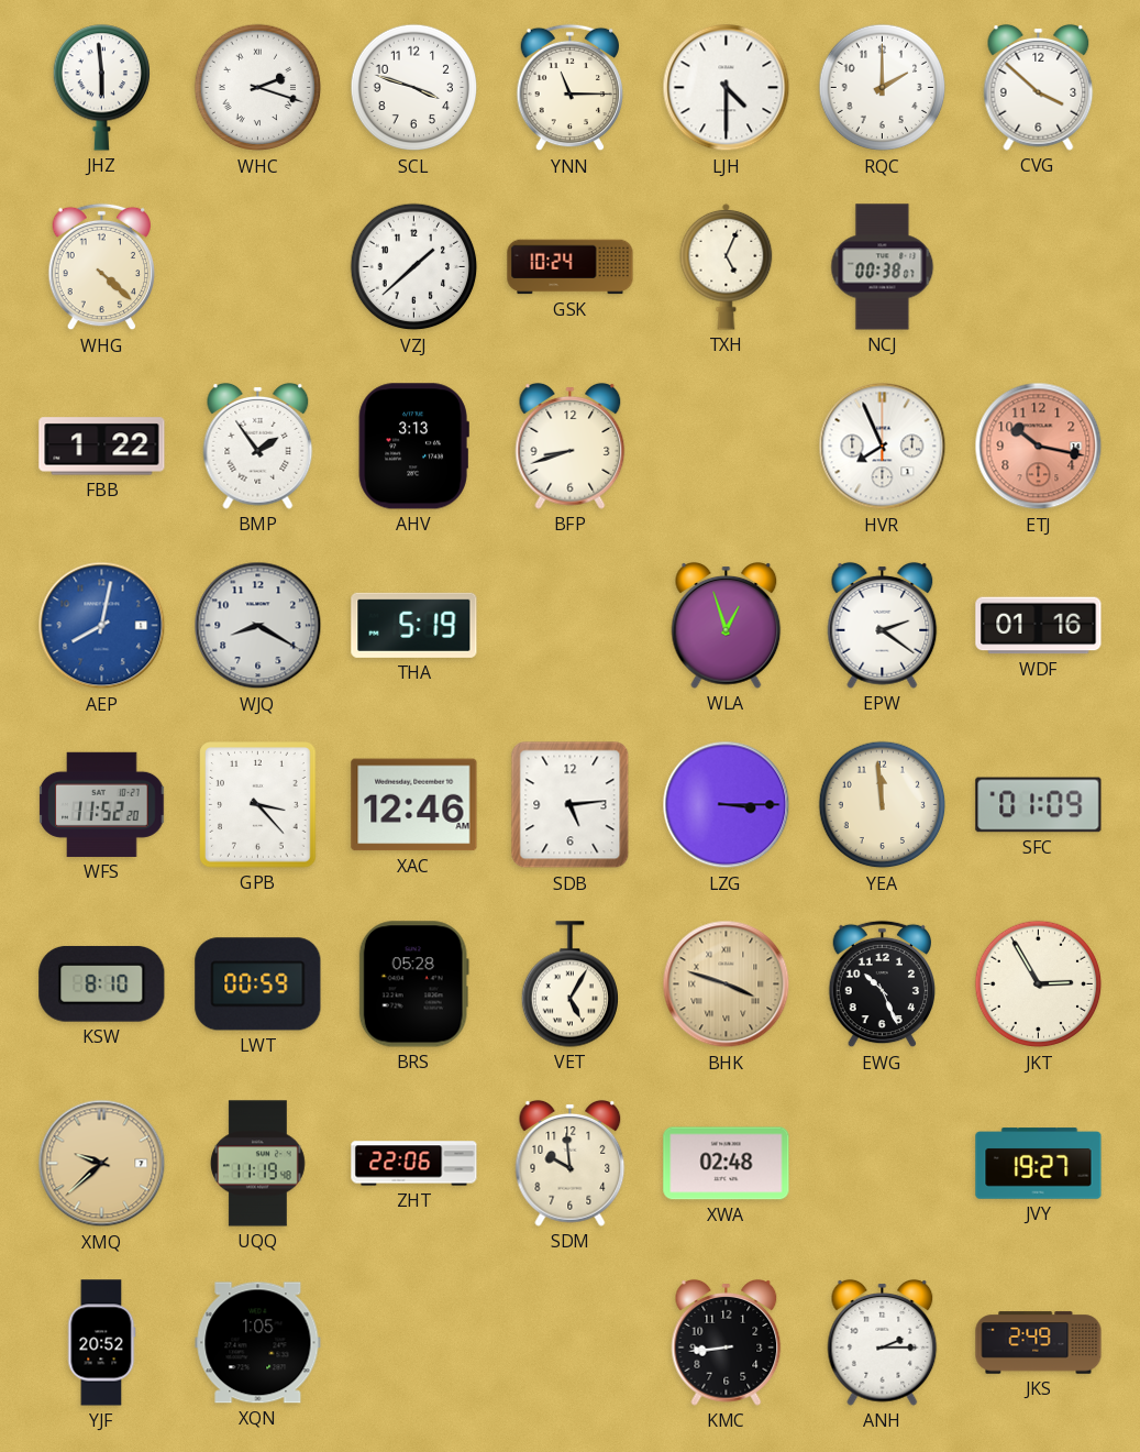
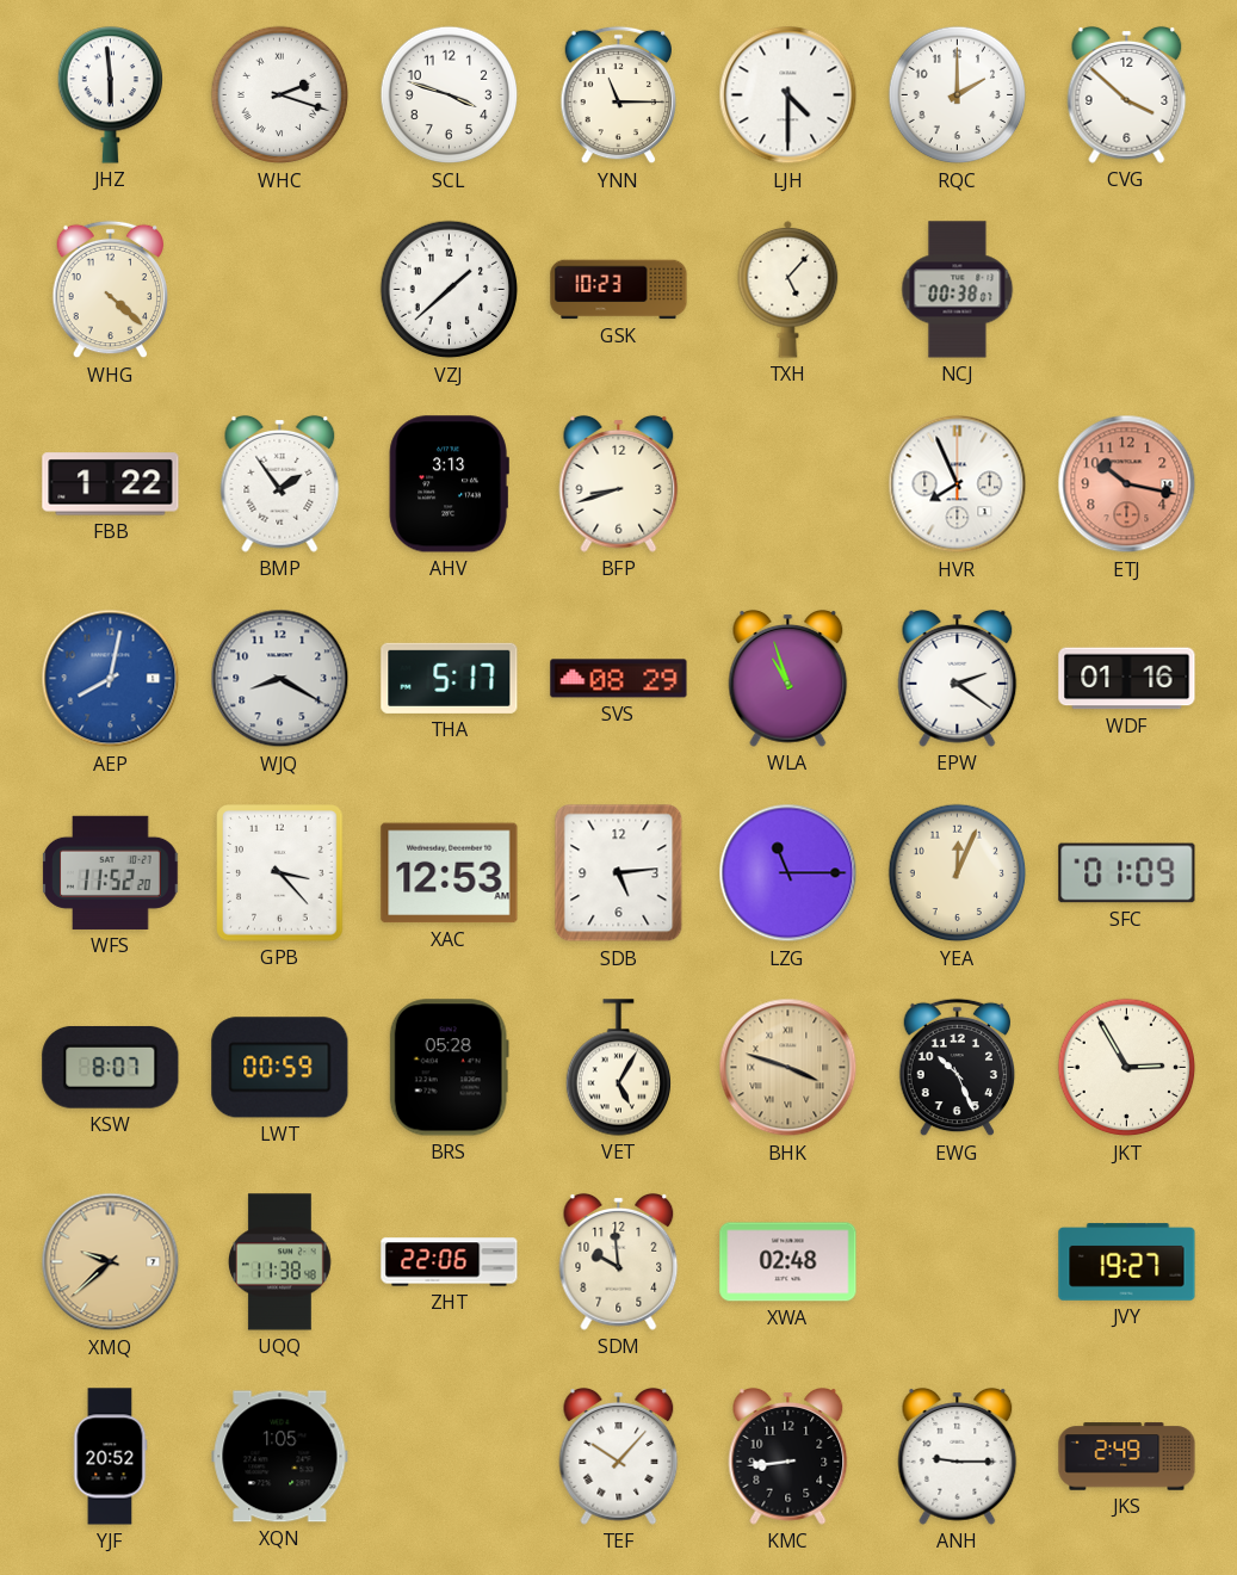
GSK: 10:24 -> 10:23
TXH: 5:04 -> 5:07
THA: 5:19 -> 5:17
SVS: none -> 08:29
WLA: 12:57 -> 10:57
XAC: 12:46 -> 12:53
LZG: 3:15 -> 11:15
YEA: 11:59 -> 12:04
KSW: 8:10 -> 8:07
UQQ: 11:19 -> 11:38
TEF: none -> 10:07
ANH: 2:15 -> 9:15
